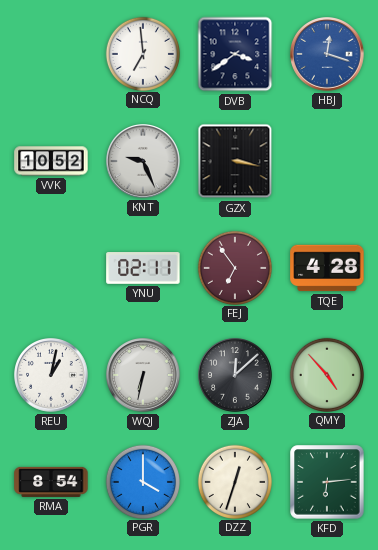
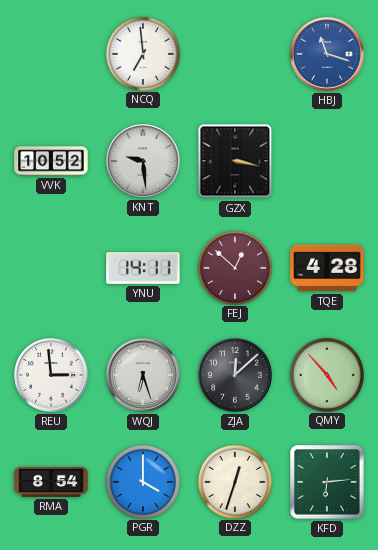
DVB: 3:39 -> none
HBJ: 12:18 -> 11:18
KNT: 9:26 -> 9:29
YNU: 02:11 -> 14:11
FEJ: 6:54 -> 12:52
REU: 1:02 -> 2:59
WQJ: 6:32 -> 6:27
